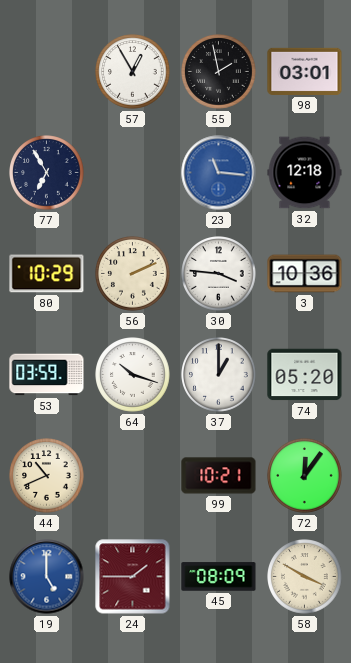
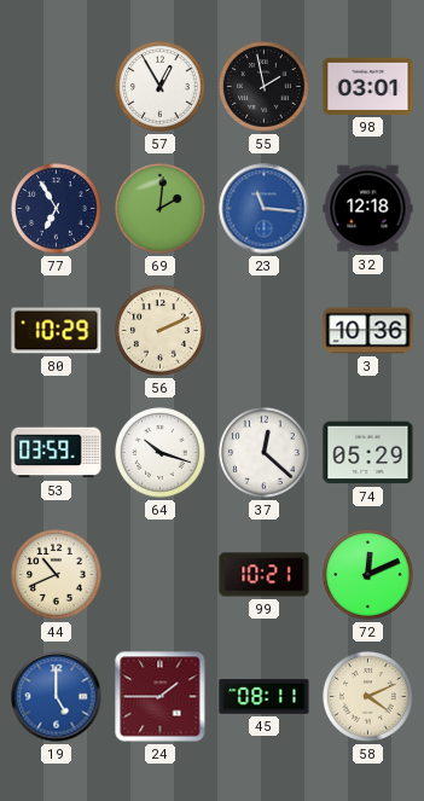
69: none -> 2:01
30: 3:46 -> none
37: 1:00 -> 12:22
74: 05:20 -> 05:29
72: 12:06 -> 12:11
45: 08:09 -> 08:11
58: 3:50 -> 4:11
